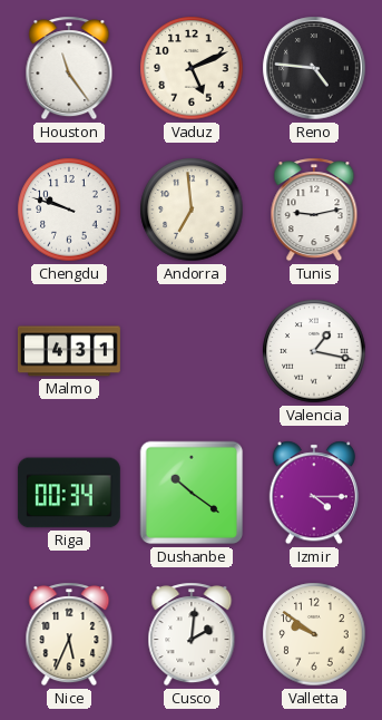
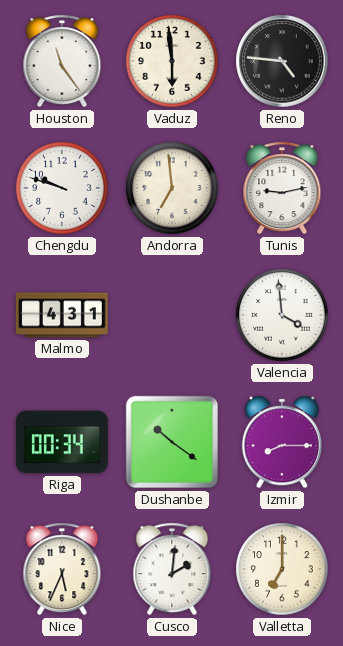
Vaduz: 5:11 -> 5:59
Valencia: 1:17 -> 3:59
Izmir: 4:15 -> 8:15
Valletta: 9:51 -> 7:00
